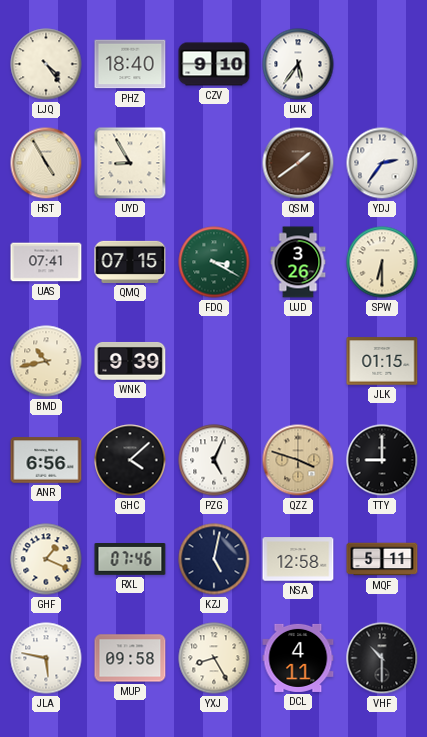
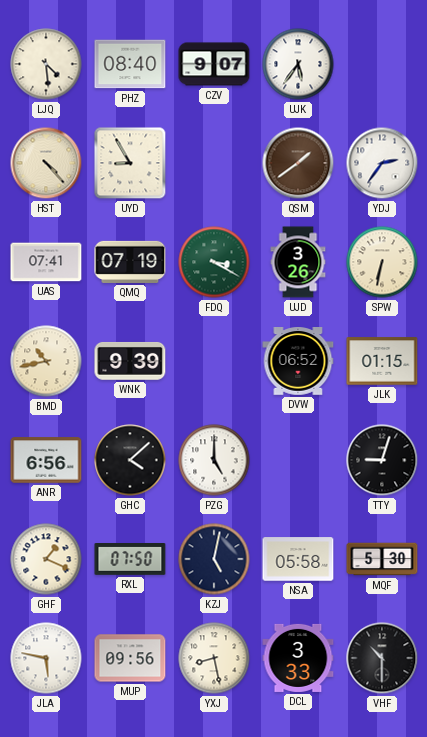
LJQ: 4:24 -> 4:29
PHZ: 18:40 -> 08:40
CZV: 9:10 -> 9:07
HST: 4:55 -> 4:23
QMQ: 07:15 -> 07:19
SPW: 6:30 -> 6:32
DVW: none -> 06:52
PZG: 5:04 -> 5:00
QZZ: 3:48 -> none
TTY: 9:00 -> 9:03
RXL: 07:46 -> 07:50
NSA: 12:58 -> 05:58
MQF: 5:11 -> 5:30
MUP: 09:58 -> 09:56
YXJ: 8:25 -> 8:28
DCL: 4:11 -> 3:33
